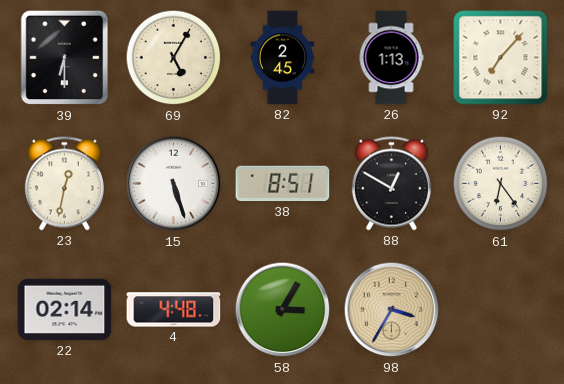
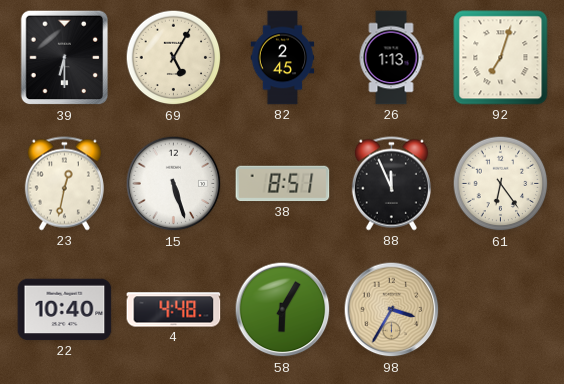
92: 7:07 -> 7:03
88: 12:50 -> 11:56
22: 02:14 -> 10:40
58: 3:05 -> 6:05
